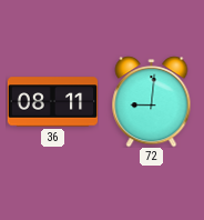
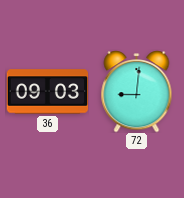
36: 08:11 -> 09:03
